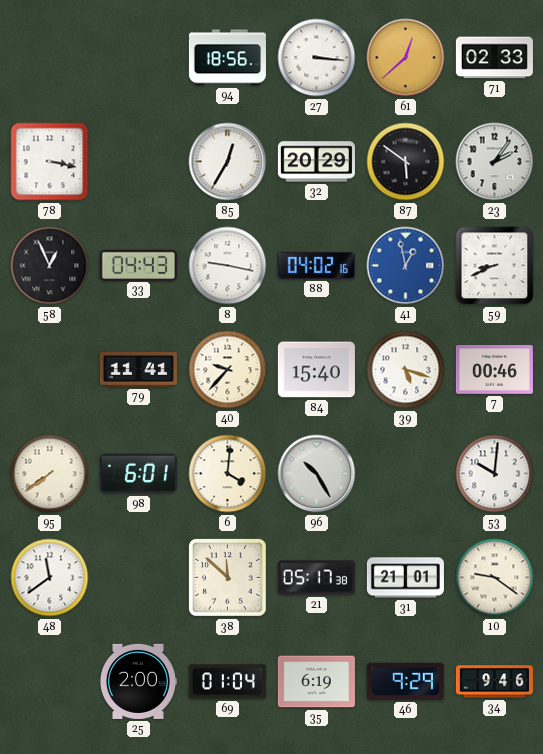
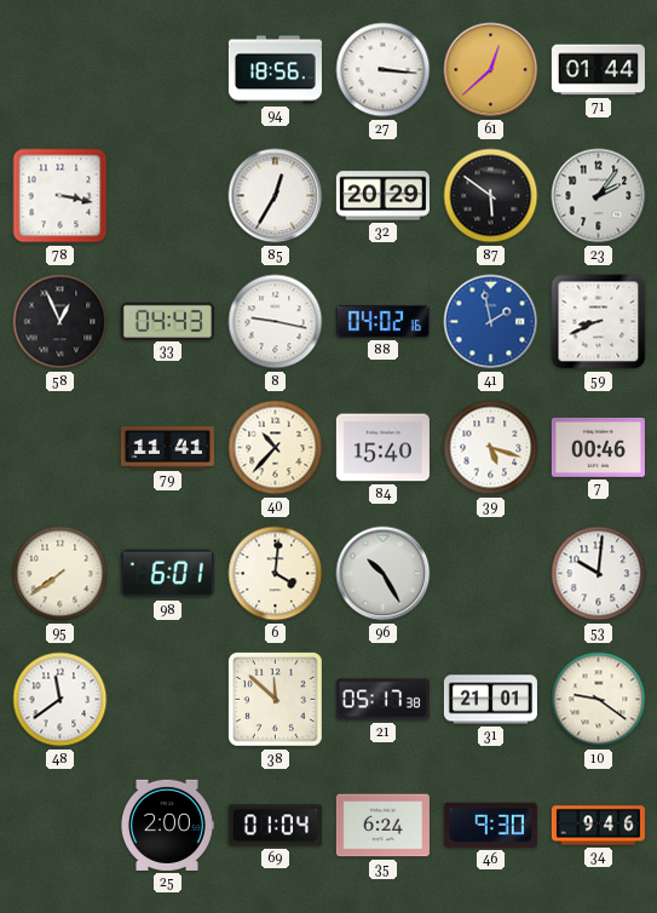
71: 02:33 -> 01:44
41: 12:58 -> 1:58
40: 9:37 -> 10:37
35: 6:19 -> 6:24
46: 9:29 -> 9:30
